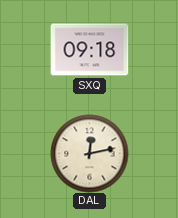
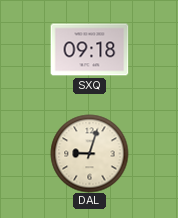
DAL: 12:13 -> 9:03
